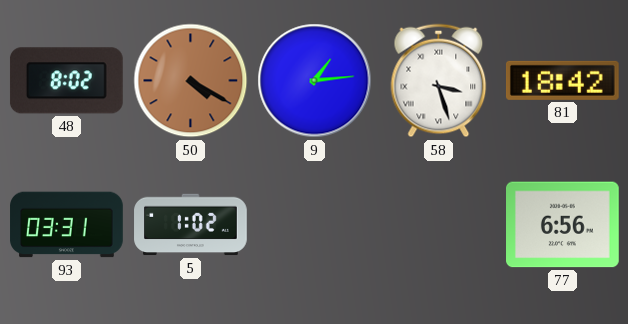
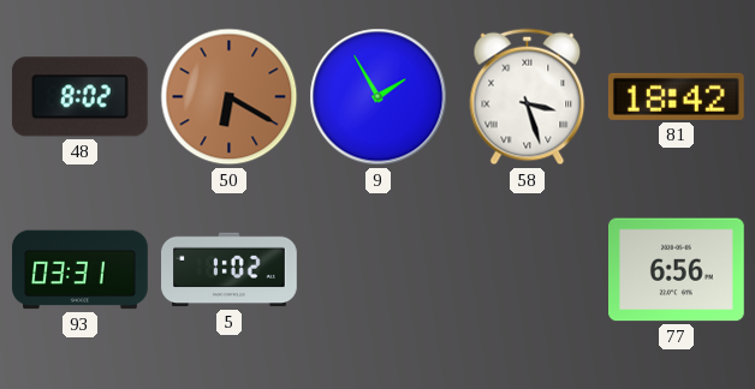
50: 4:20 -> 6:20
9: 1:14 -> 1:55
